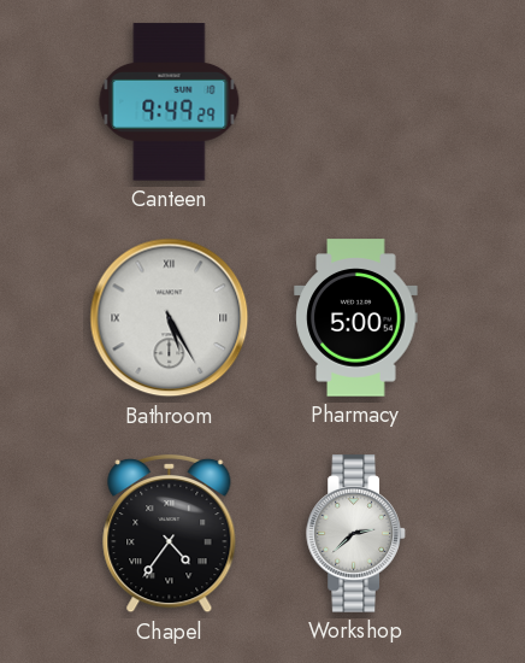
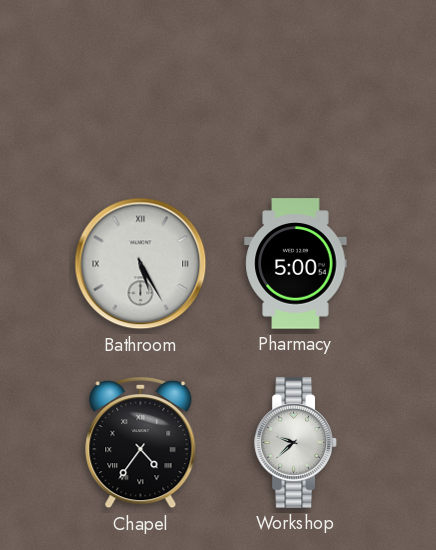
Canteen: 9:49 -> none
Workshop: 2:38 -> 9:38
